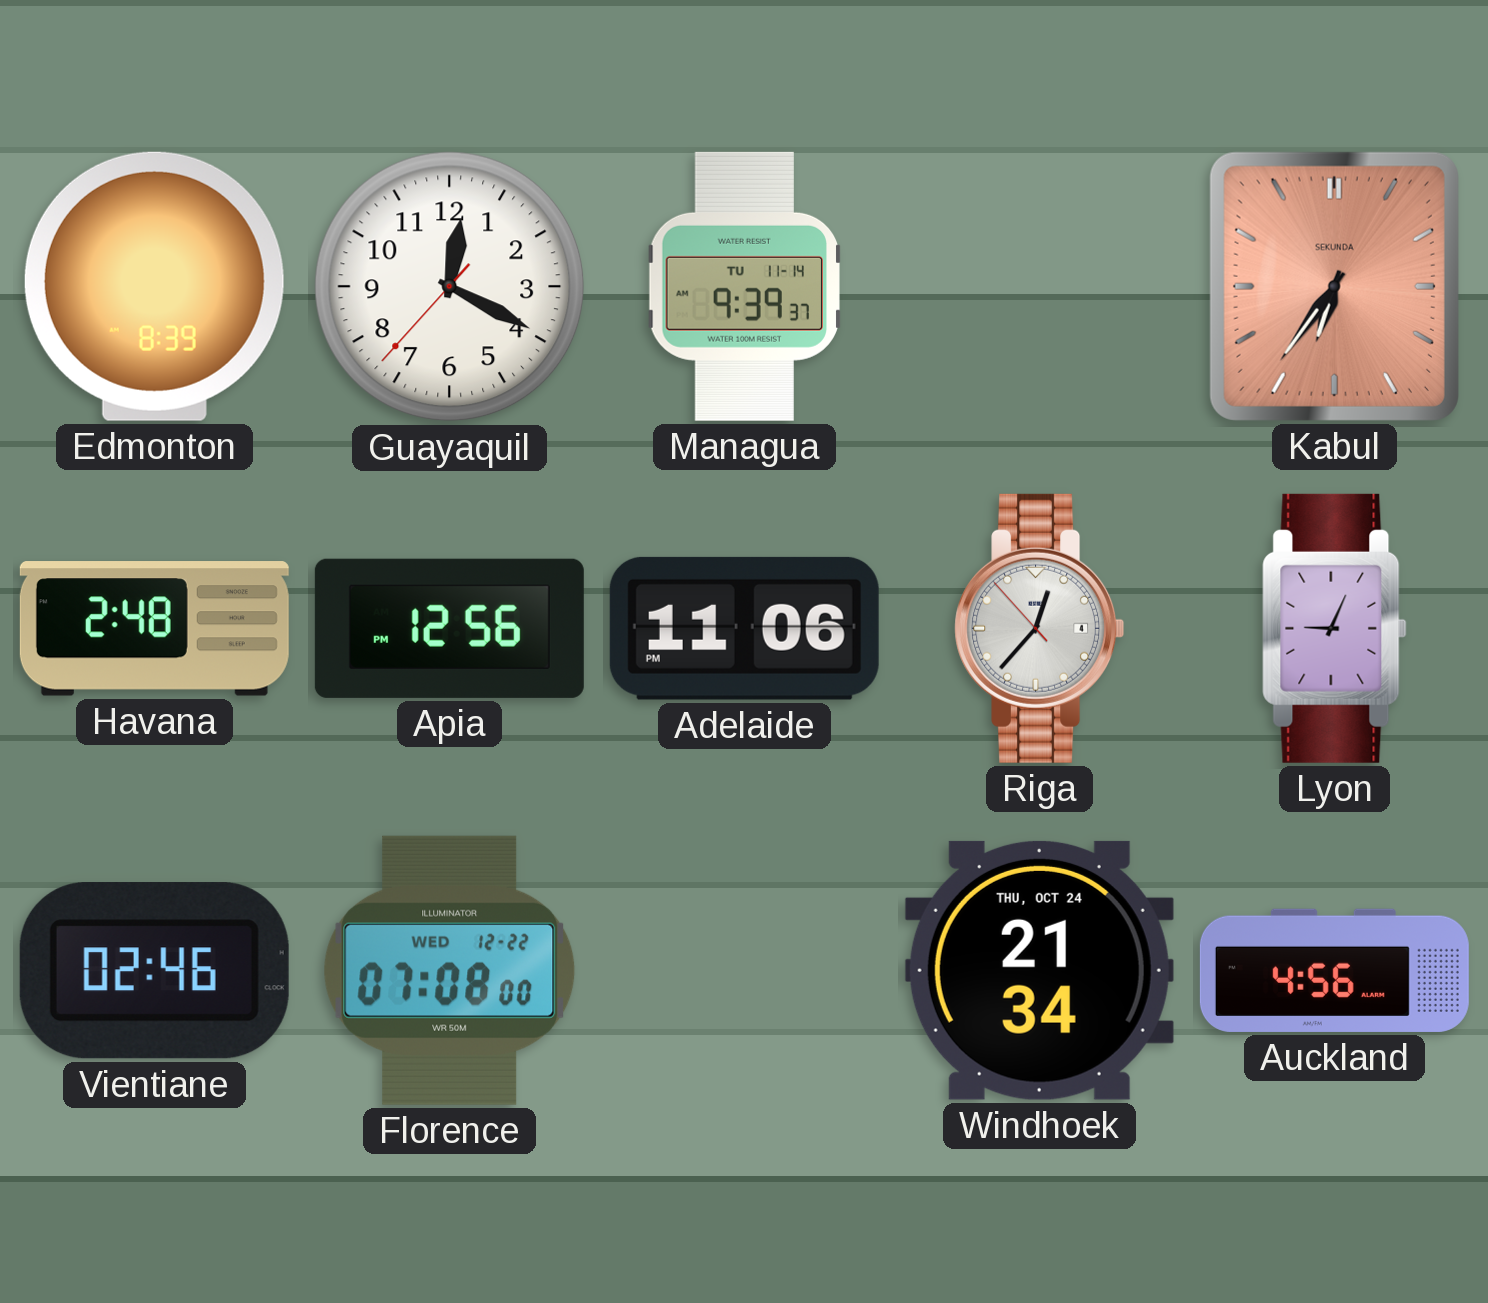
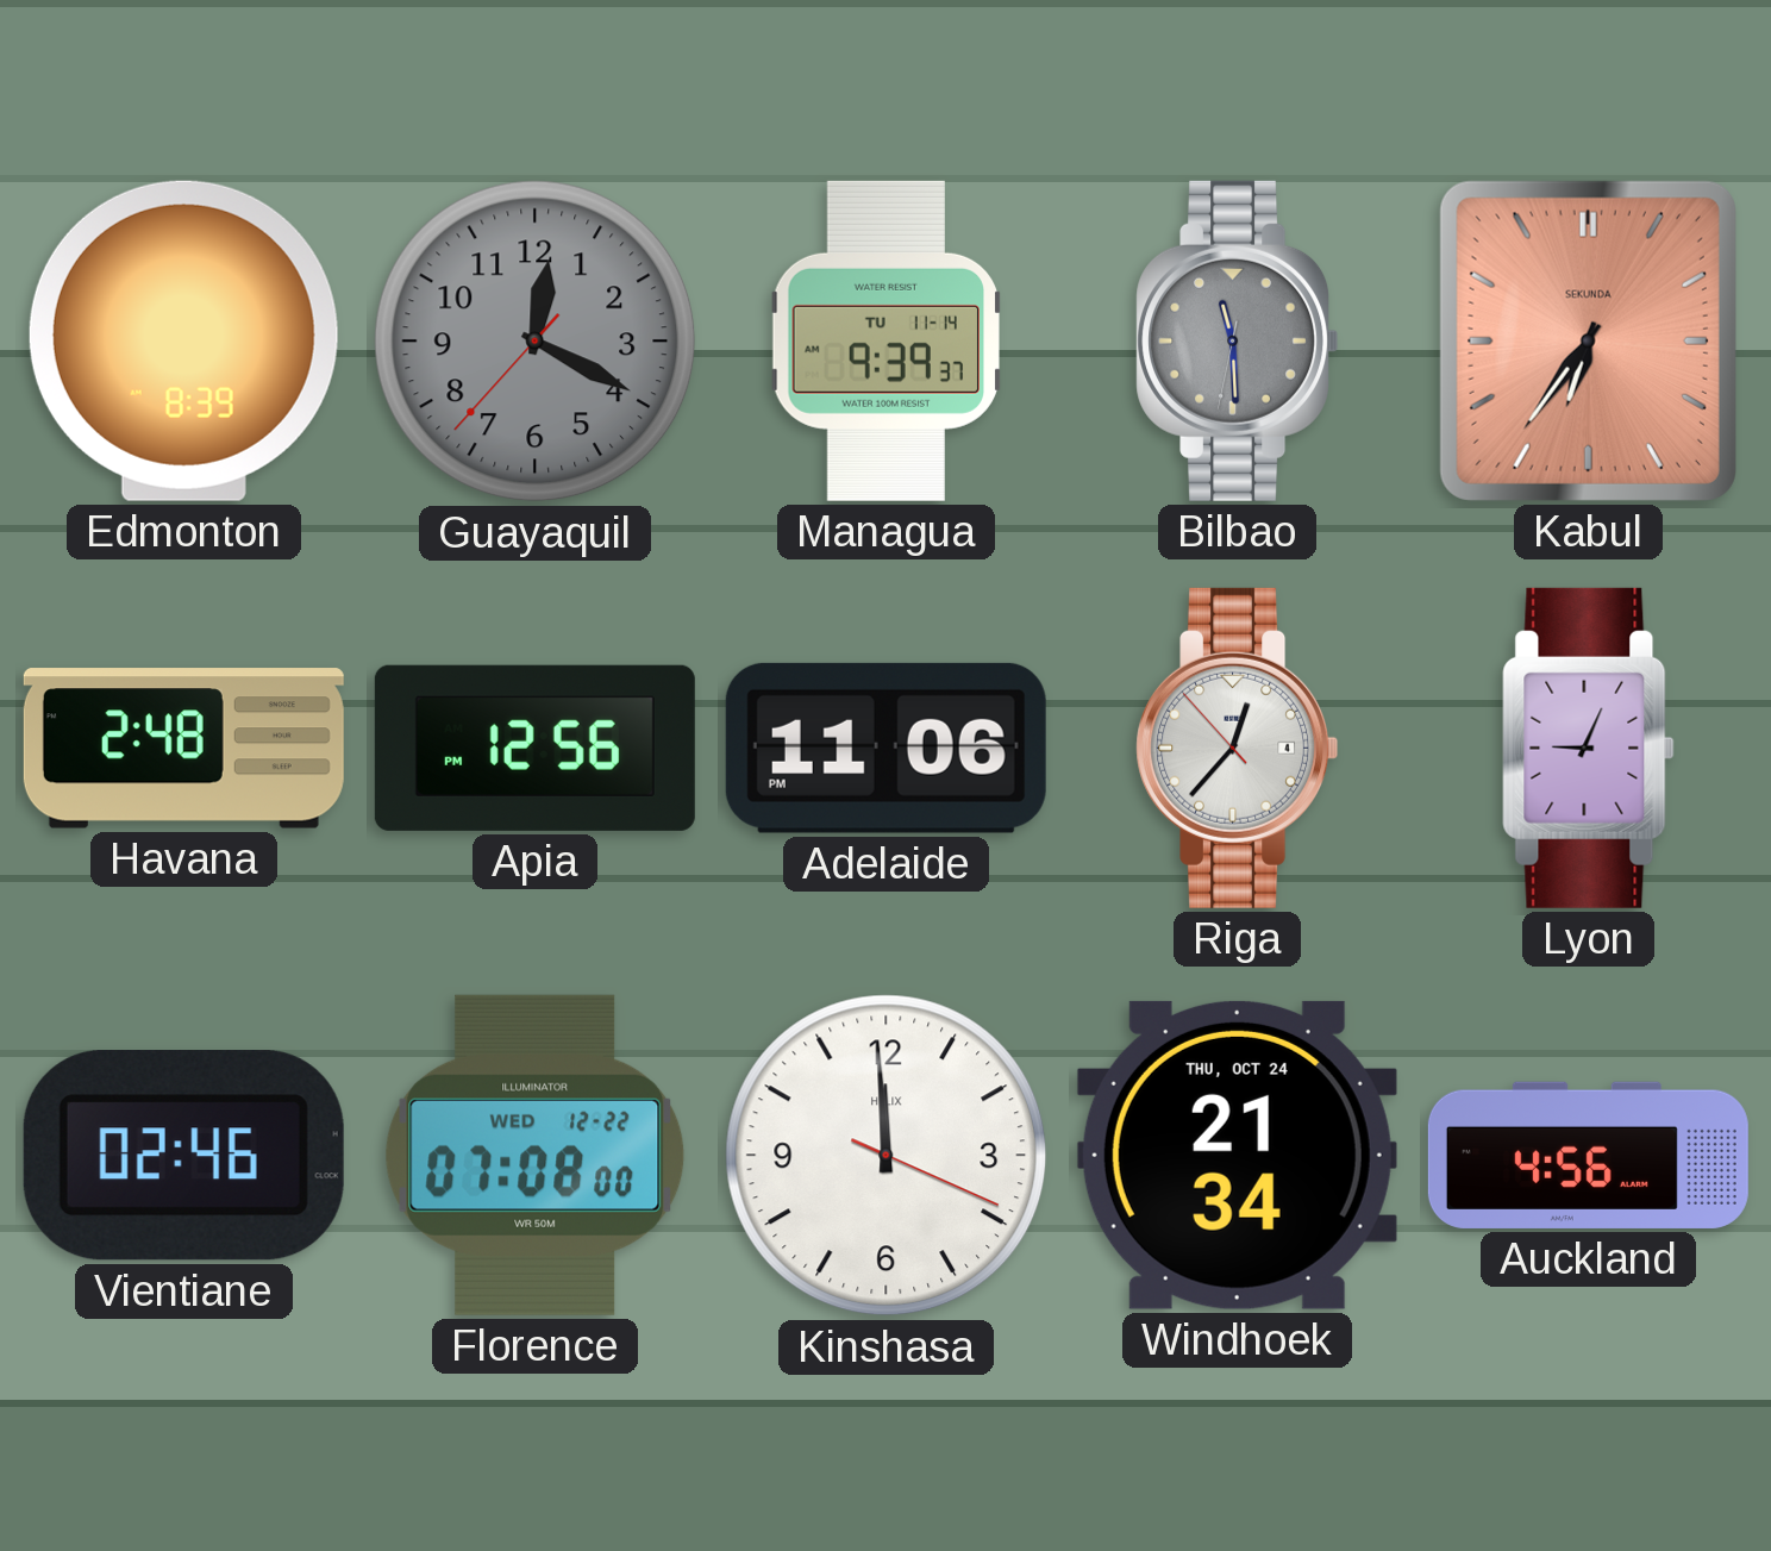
Guayaquil dial: white -> grey
Bilbao: none -> 11:29
Kinshasa: none -> 11:59
